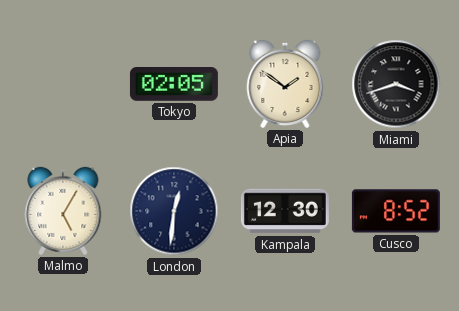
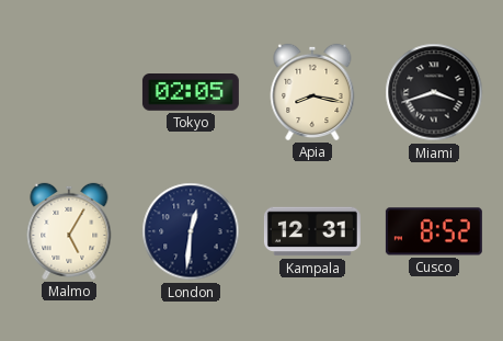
Apia: 1:51 -> 8:17
Kampala: 12:30 -> 12:31
